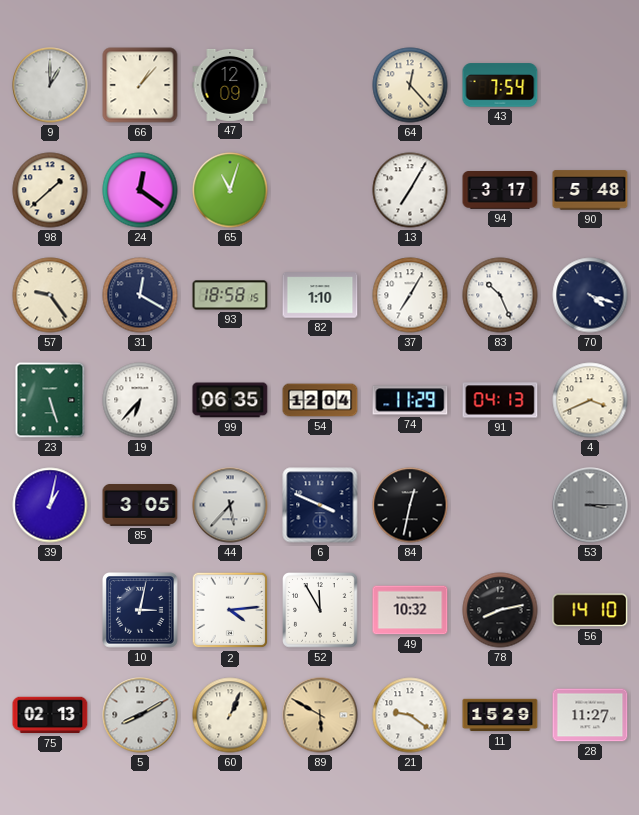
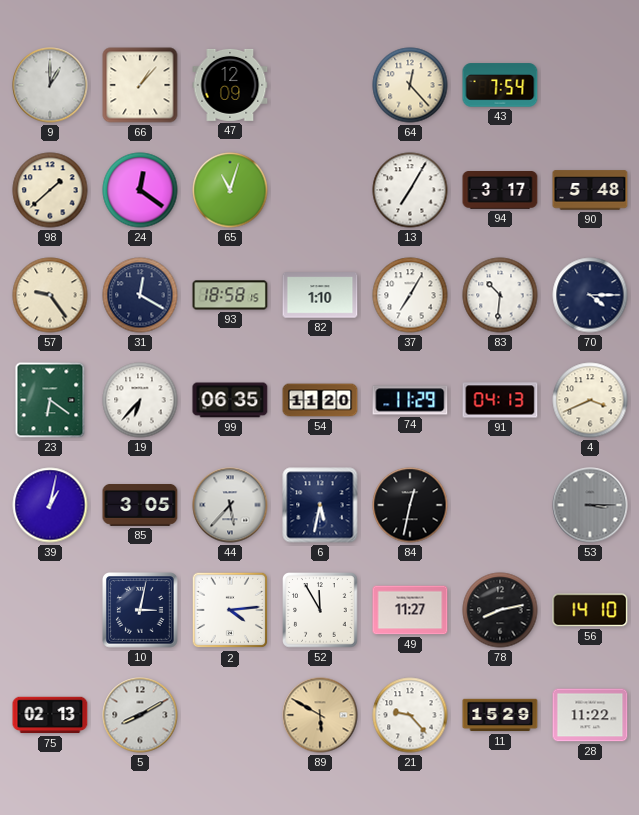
83: 10:26 -> 10:31
70: 4:18 -> 4:15
23: 5:27 -> 6:21
54: 12:04 -> 11:20
6: 3:49 -> 5:32
49: 10:32 -> 11:27
60: 1:04 -> none
21: 9:21 -> 9:23
28: 11:27 -> 11:22
